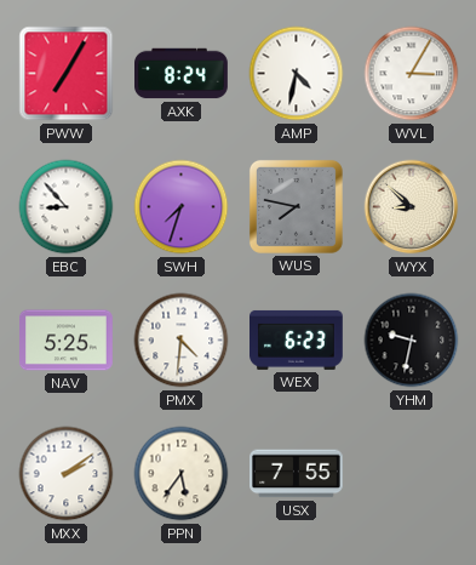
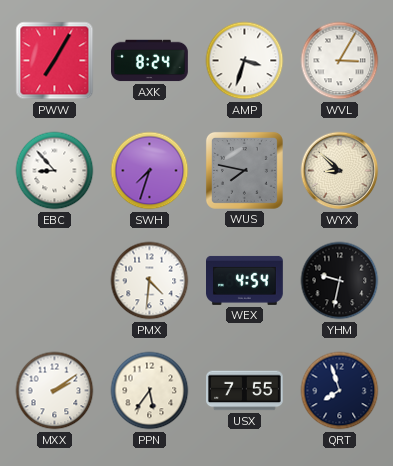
AMP: 4:32 -> 3:33
NAV: 5:25 -> none
WEX: 6:23 -> 4:54
QRT: none -> 7:57
